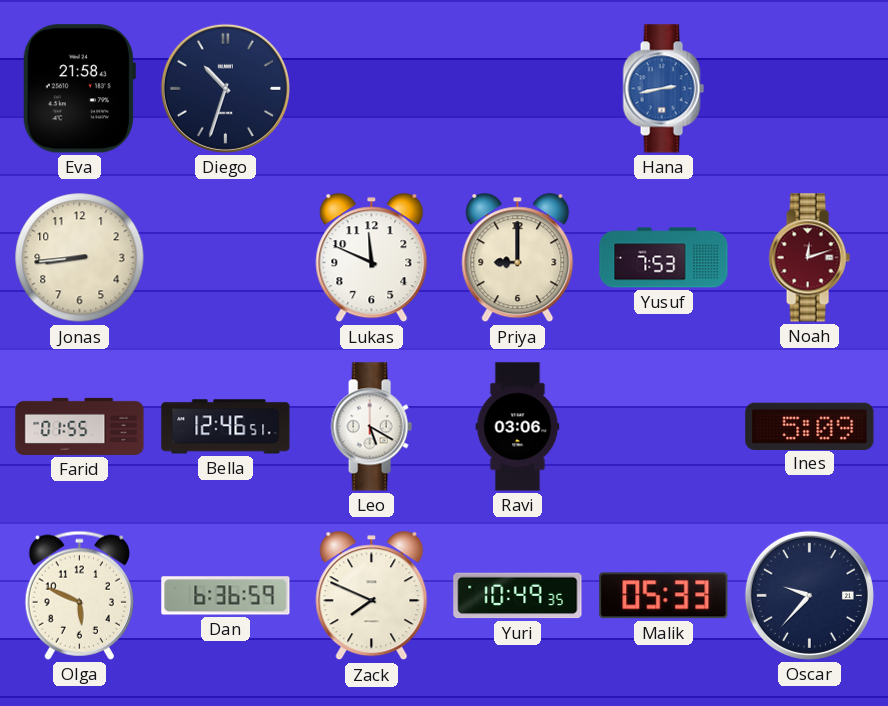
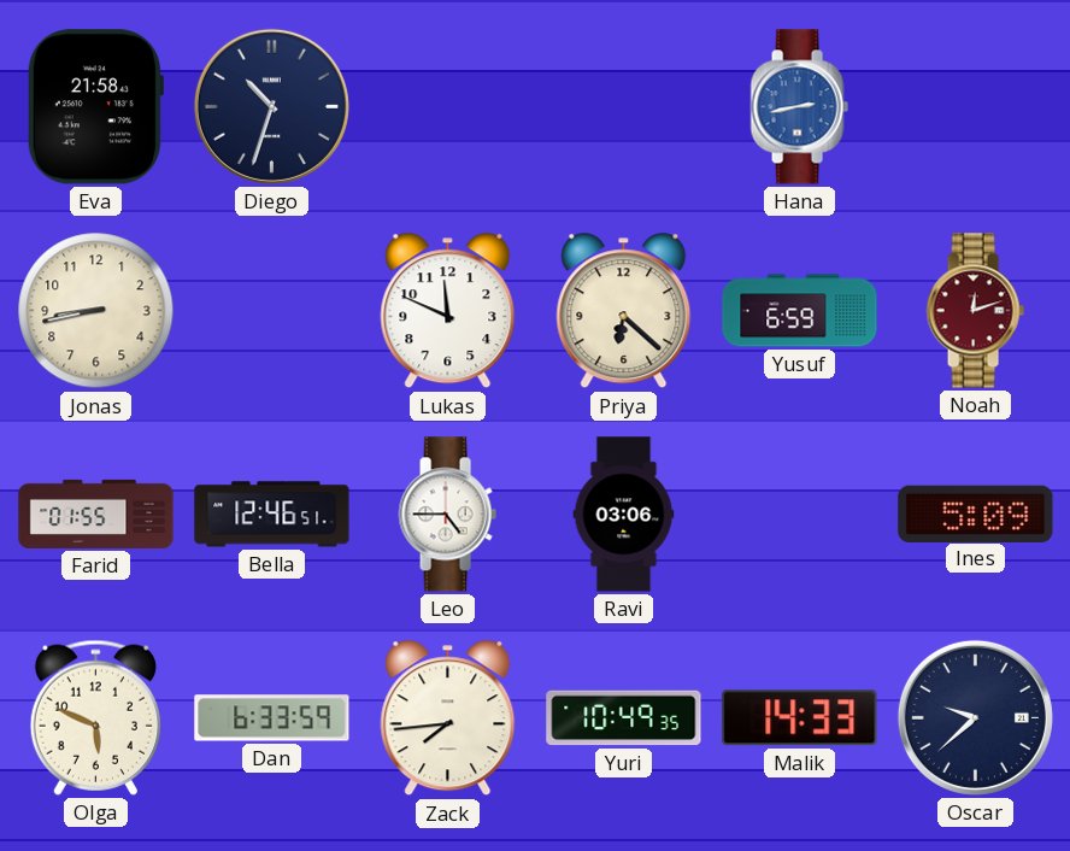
Jonas: 8:44 -> 8:43
Priya: 9:00 -> 6:22
Yusuf: 7:53 -> 6:59
Leo: 5:20 -> 4:45
Dan: 6:36 -> 6:33
Zack: 7:49 -> 7:44
Malik: 05:33 -> 14:33
Oscar: 9:37 -> 9:38
